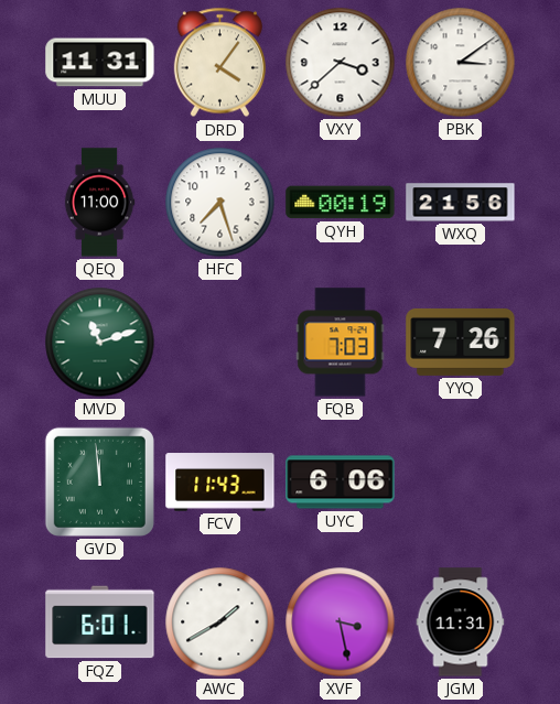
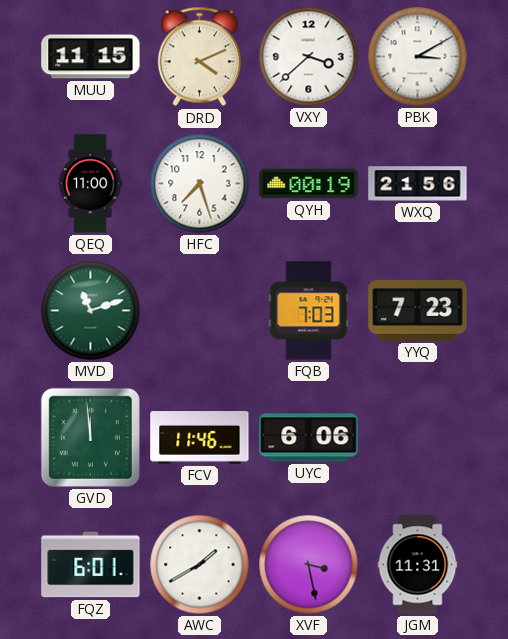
MUU: 11:31 -> 11:15
DRD: 4:06 -> 4:11
PBK: 3:09 -> 3:10
YYQ: 7:26 -> 7:23
FCV: 11:43 -> 11:46
